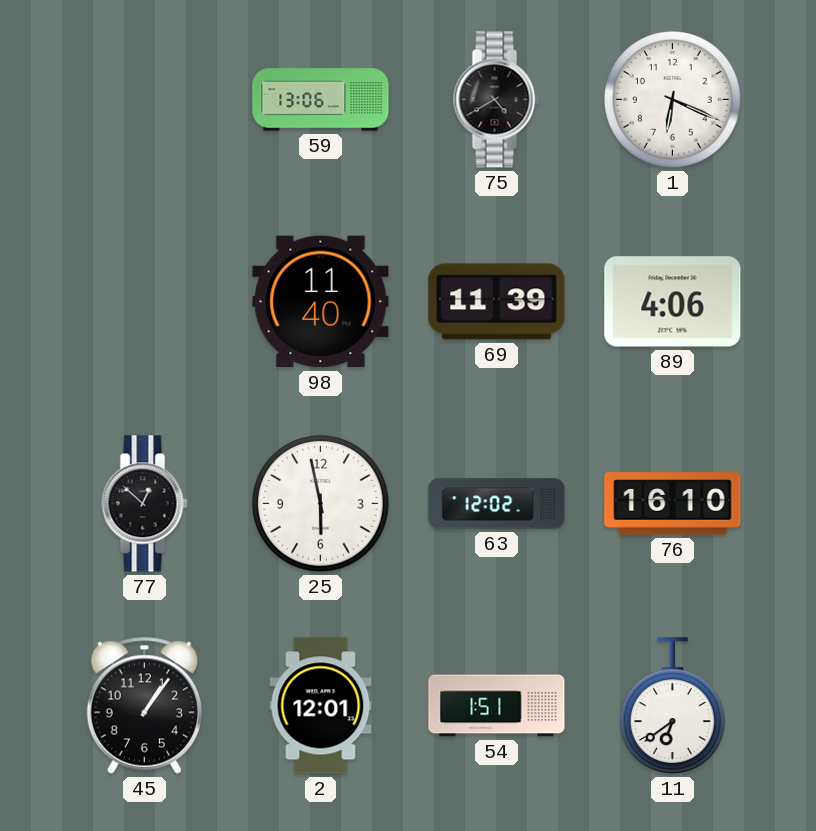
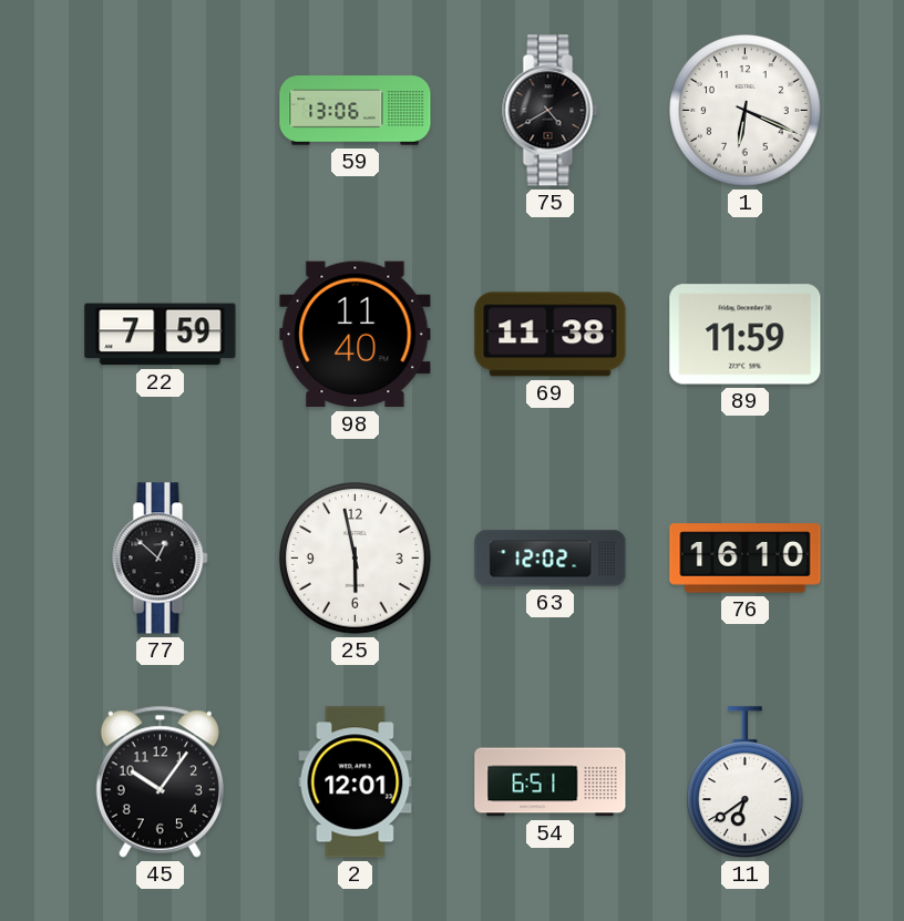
22: none -> 7:59
69: 11:39 -> 11:38
89: 4:06 -> 11:59
45: 1:06 -> 10:06
54: 1:51 -> 6:51
